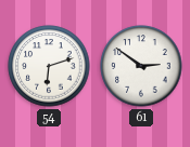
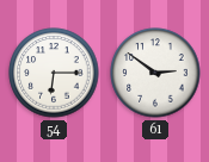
54: 6:12 -> 6:15
